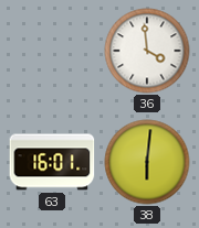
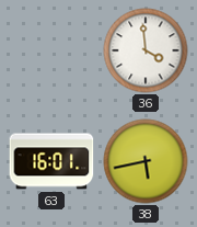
38: 6:01 -> 5:43
